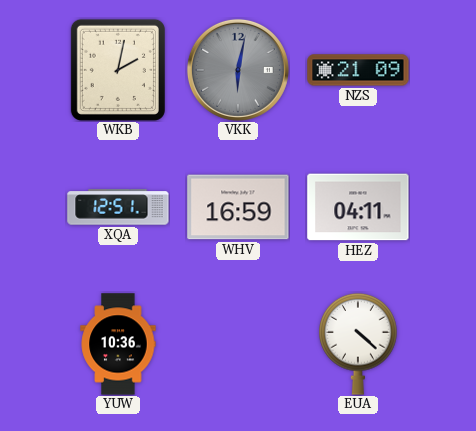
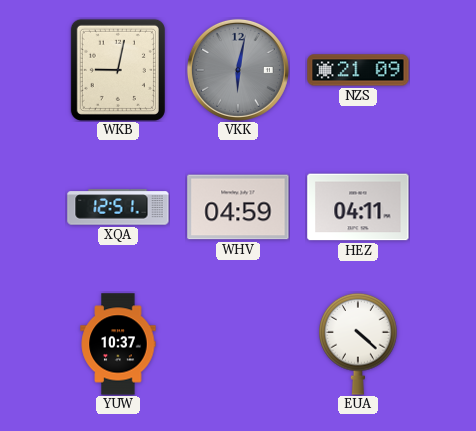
WKB: 2:02 -> 9:02
WHV: 16:59 -> 04:59
YUW: 10:36 -> 10:37
